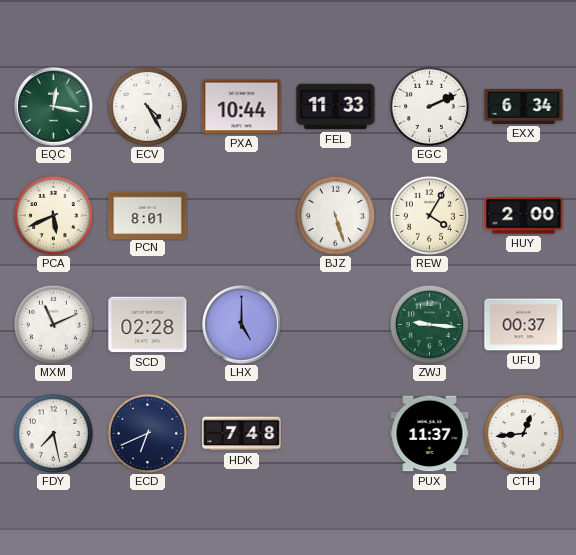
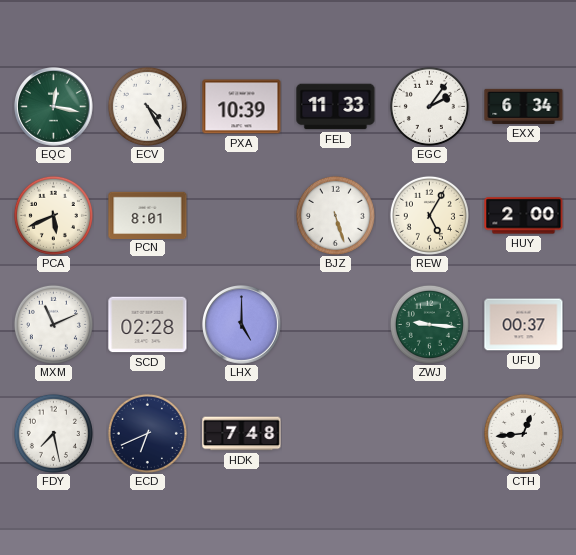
PXA: 10:44 -> 10:39
EGC: 2:11 -> 2:06
REW: 4:05 -> 5:05
PUX: 11:37 -> none
